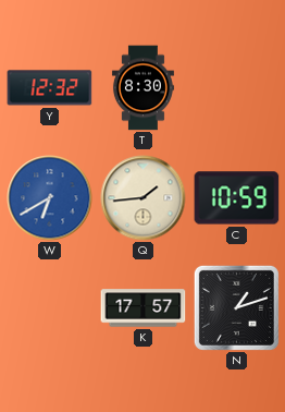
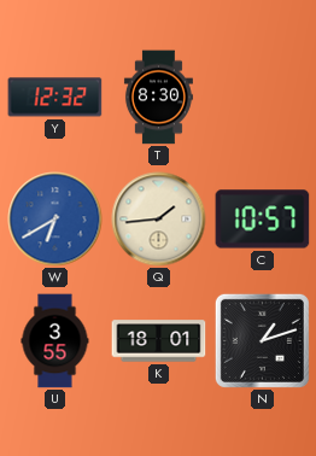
C: 10:59 -> 10:57
U: none -> 3:55
K: 17:57 -> 18:01
